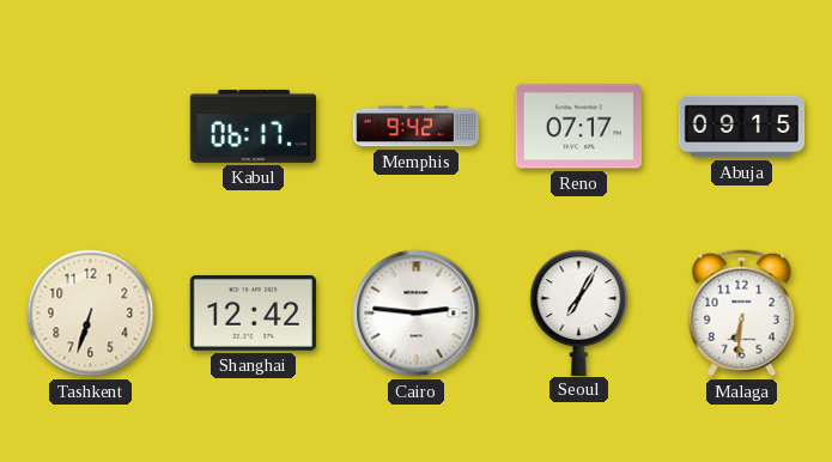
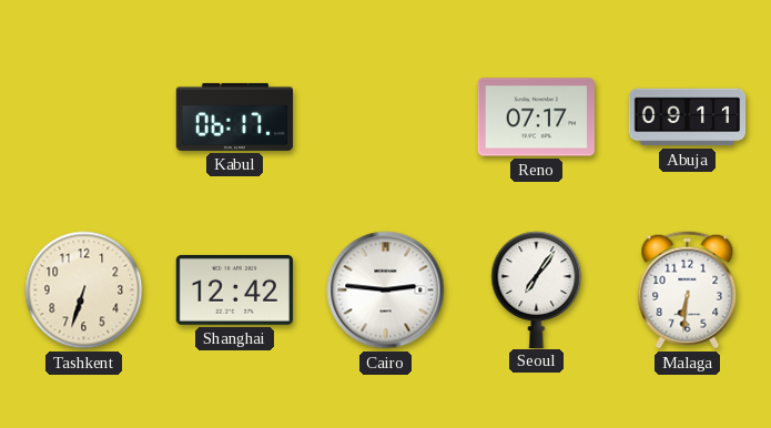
Memphis: 9:42 -> none
Abuja: 09:15 -> 09:11
Seoul: 7:05 -> 7:06
